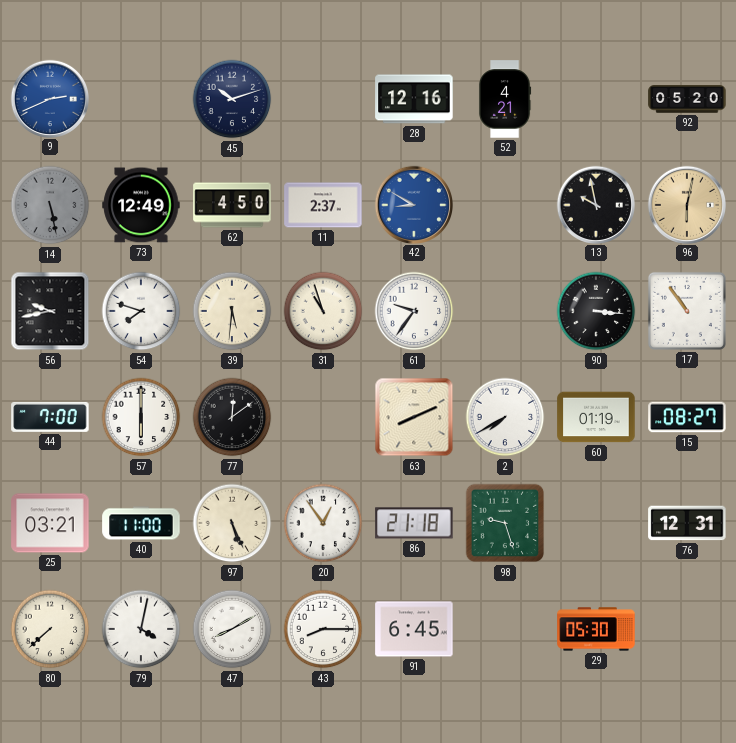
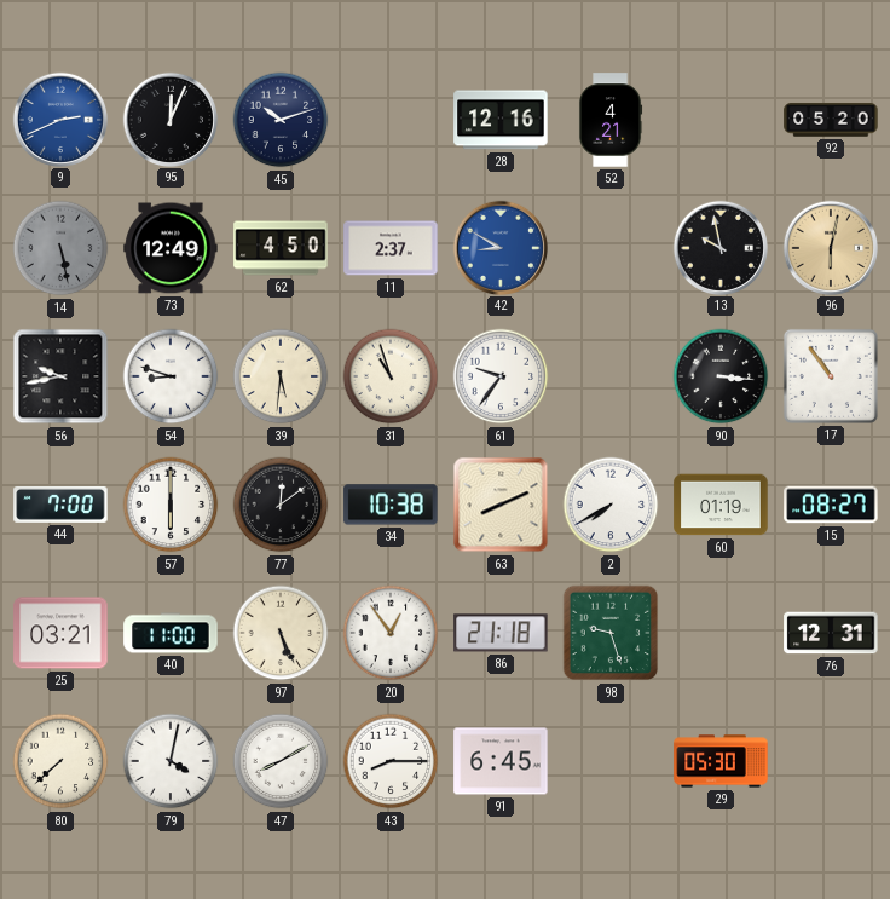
95: none -> 12:04
54: 7:48 -> 8:48
34: none -> 10:38
